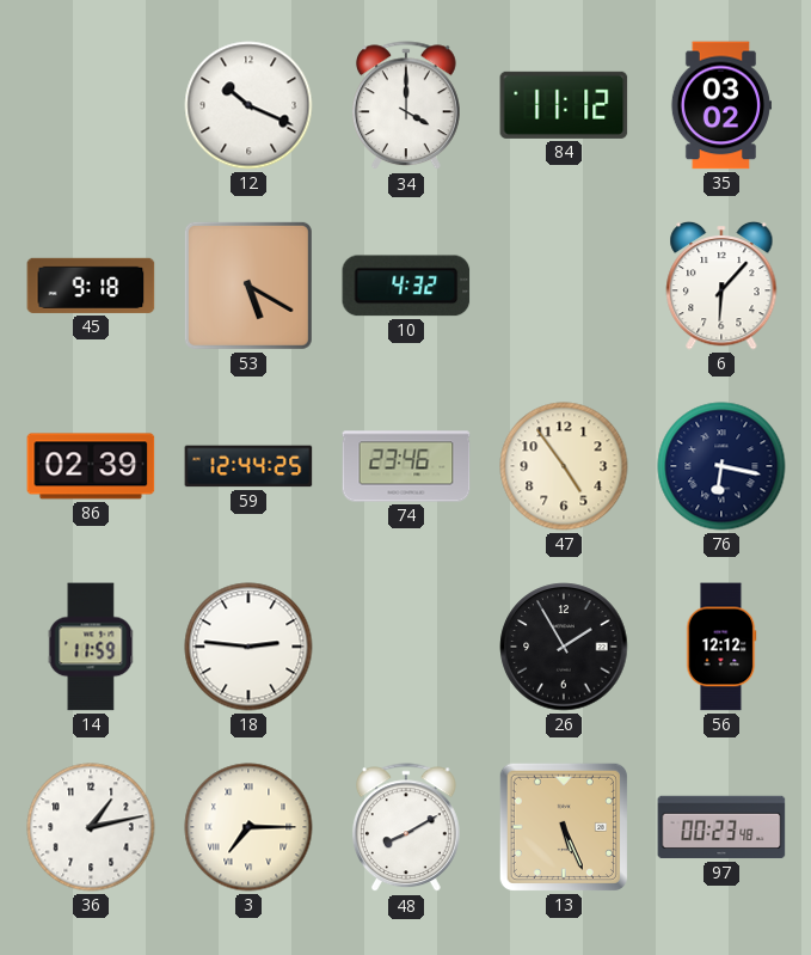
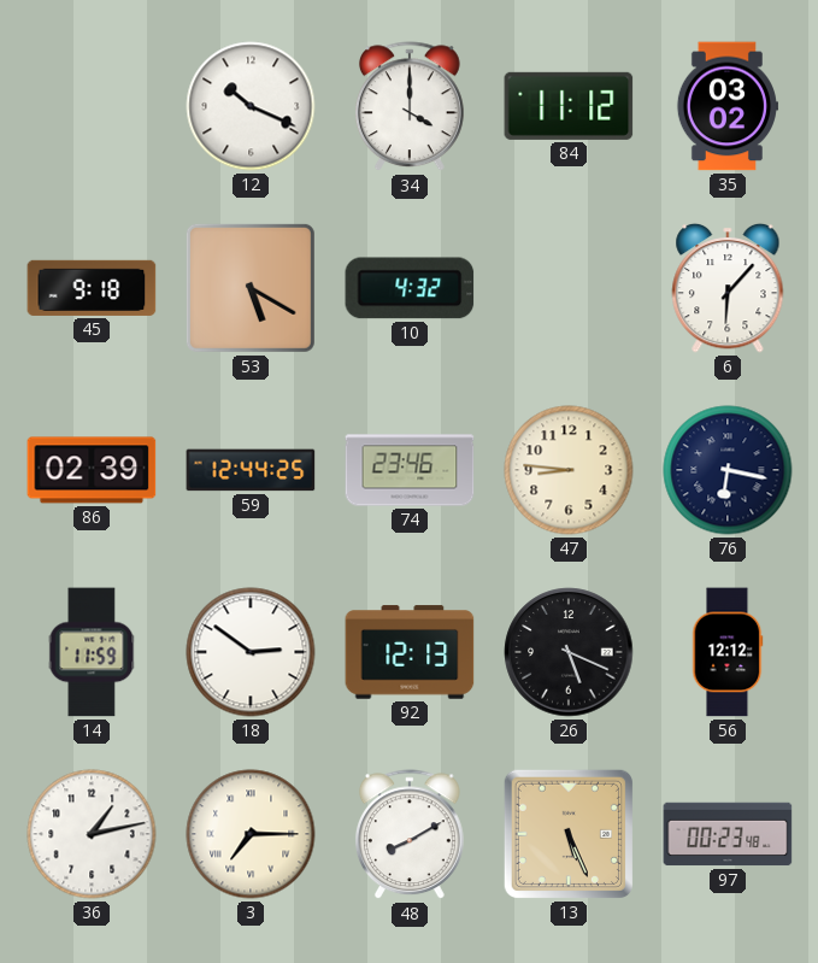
47: 4:54 -> 8:46
18: 2:46 -> 2:51
92: none -> 12:13
26: 1:55 -> 5:19
